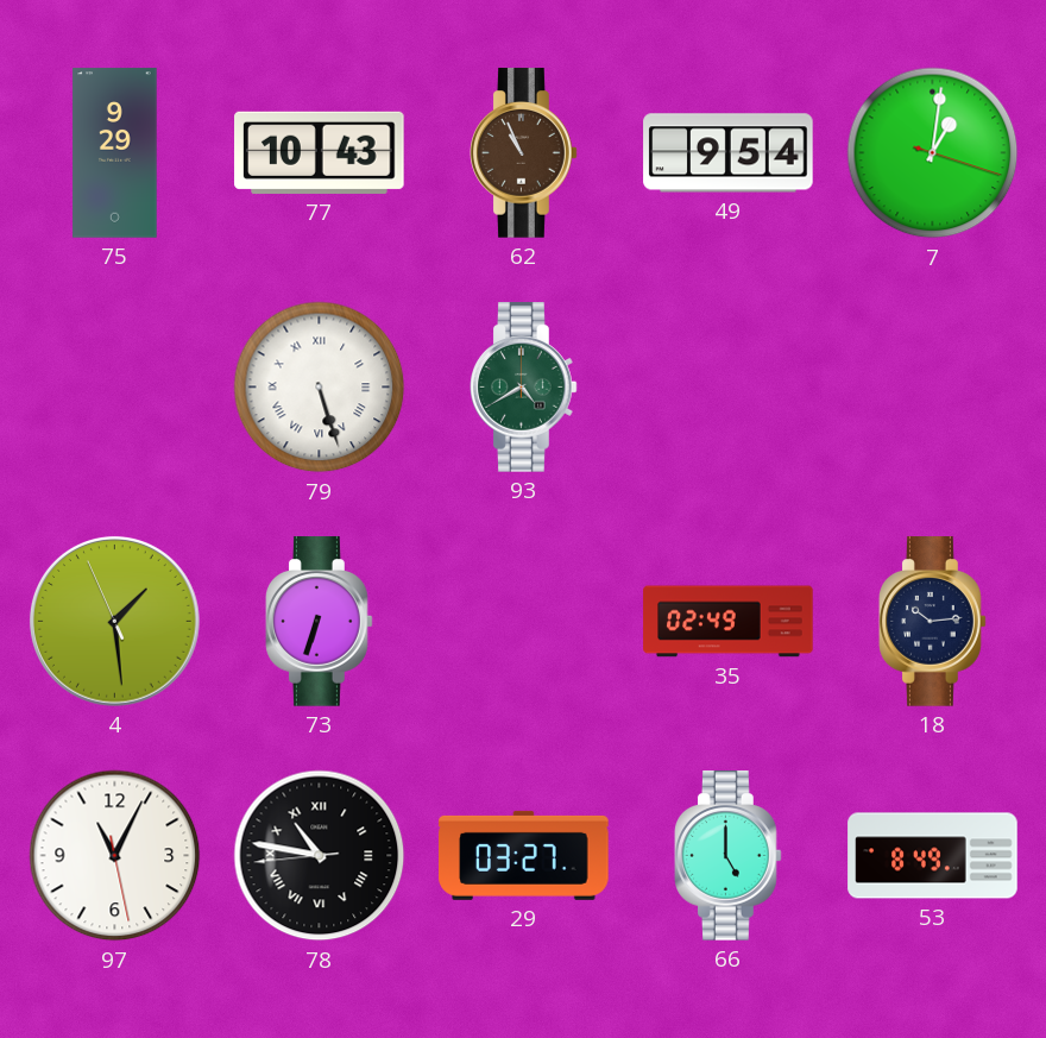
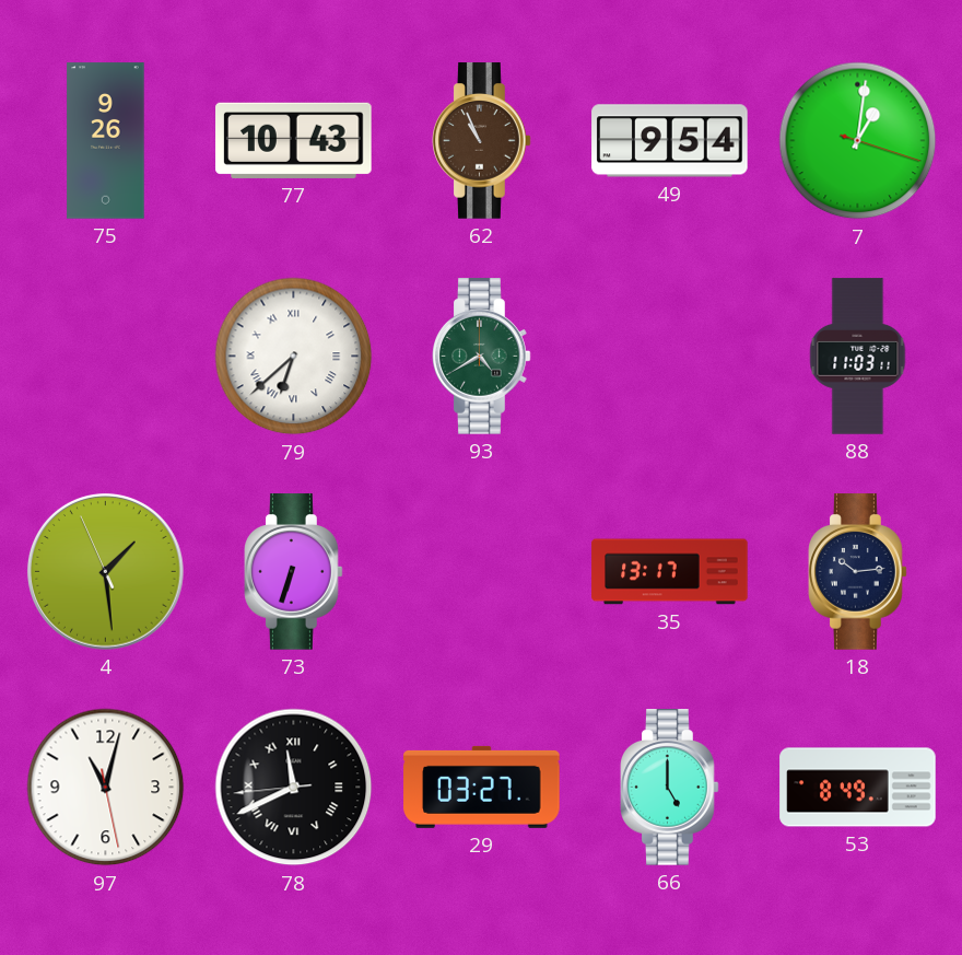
75: 9:29 -> 9:26
79: 5:27 -> 6:38
88: none -> 11:03
35: 02:49 -> 13:17
97: 11:04 -> 11:02
78: 10:46 -> 11:40
